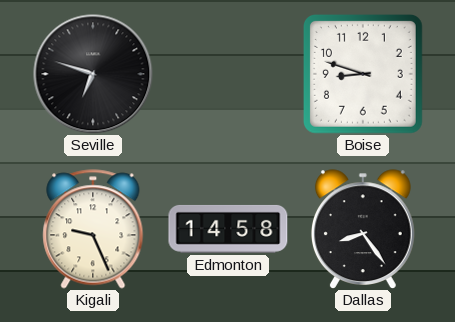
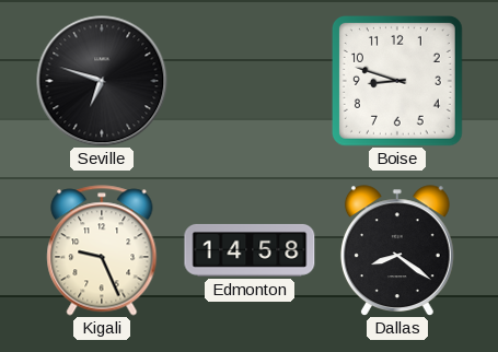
Dallas: 8:24 -> 8:21
